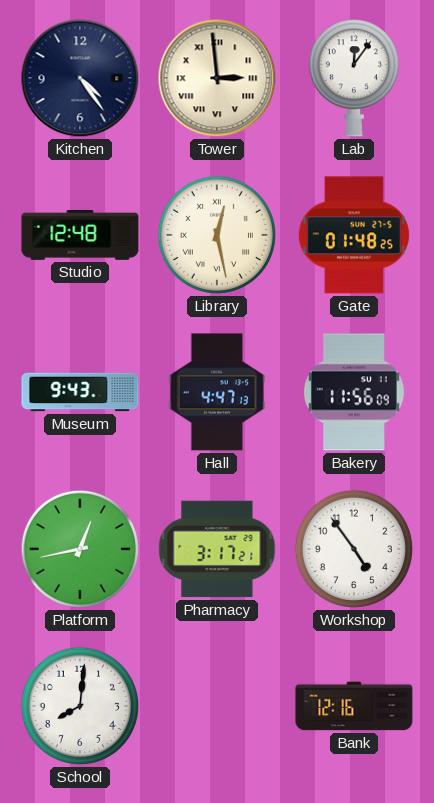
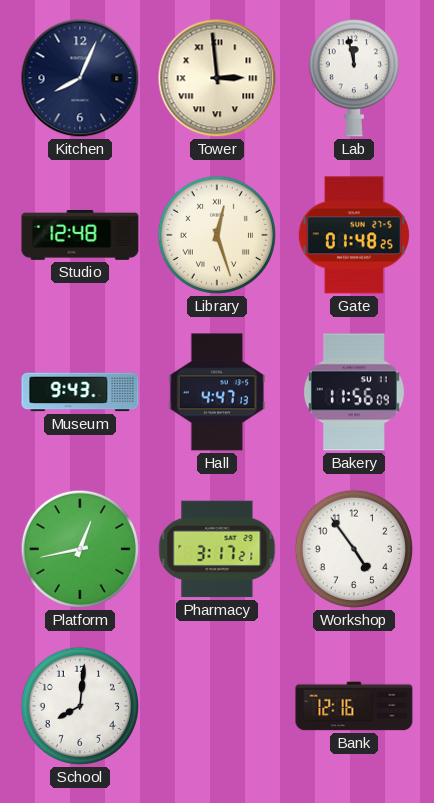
Kitchen: 4:24 -> 8:04
Lab: 12:06 -> 11:58
Library: 12:28 -> 12:27
